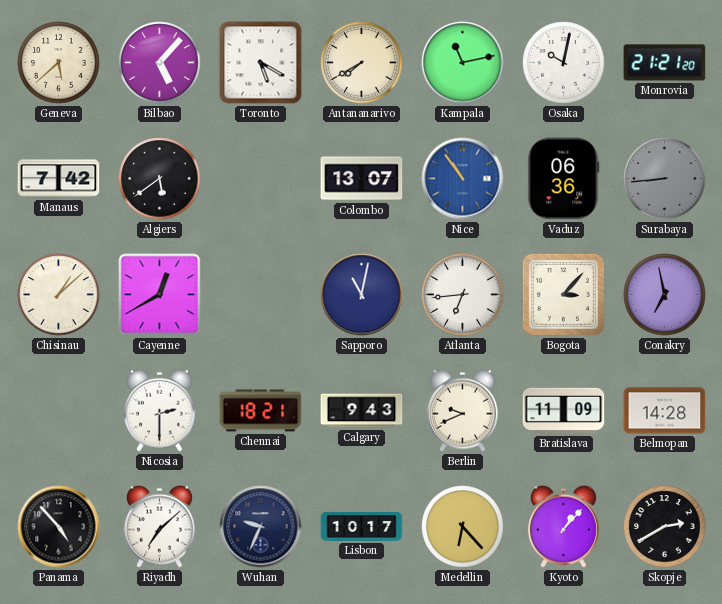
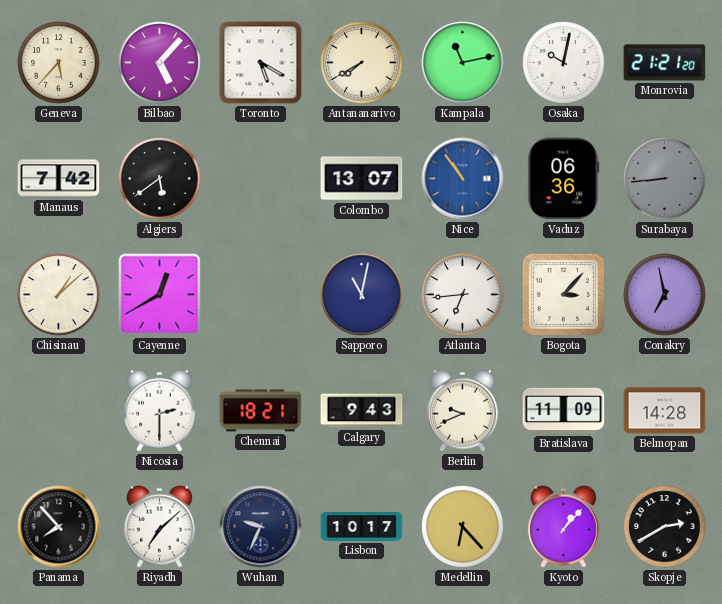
Geneva: 5:38 -> 5:37
Panama: 4:53 -> 7:53
